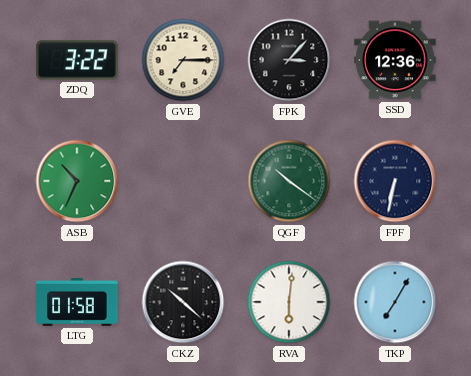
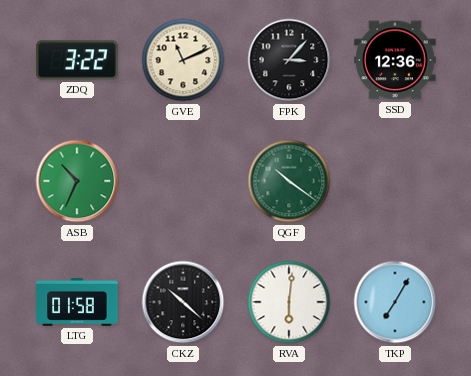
GVE: 7:15 -> 11:11
FPF: 6:32 -> none
